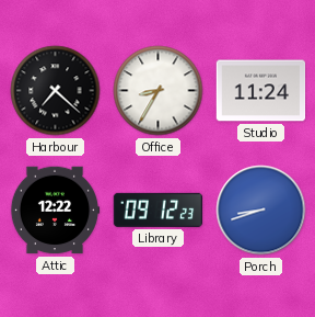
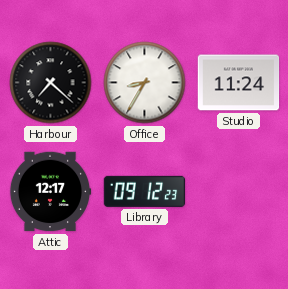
Attic: 12:22 -> 12:17
Porch: 8:42 -> none
